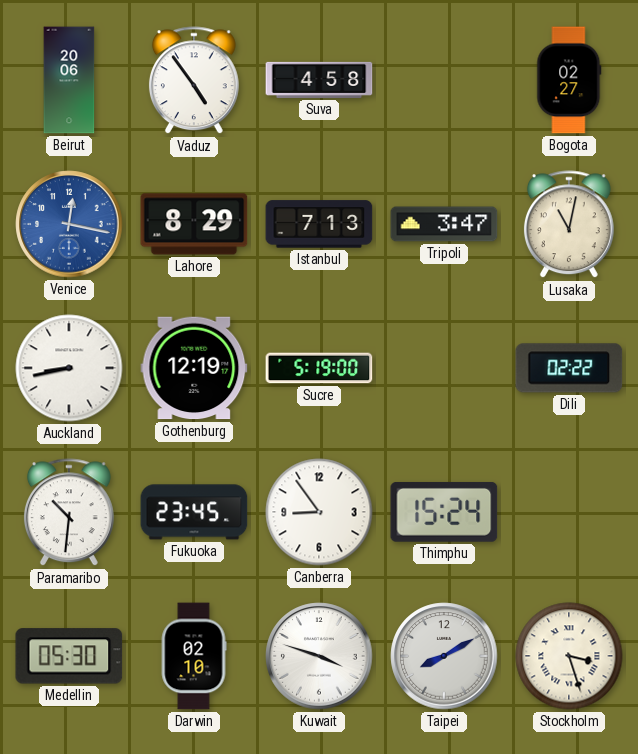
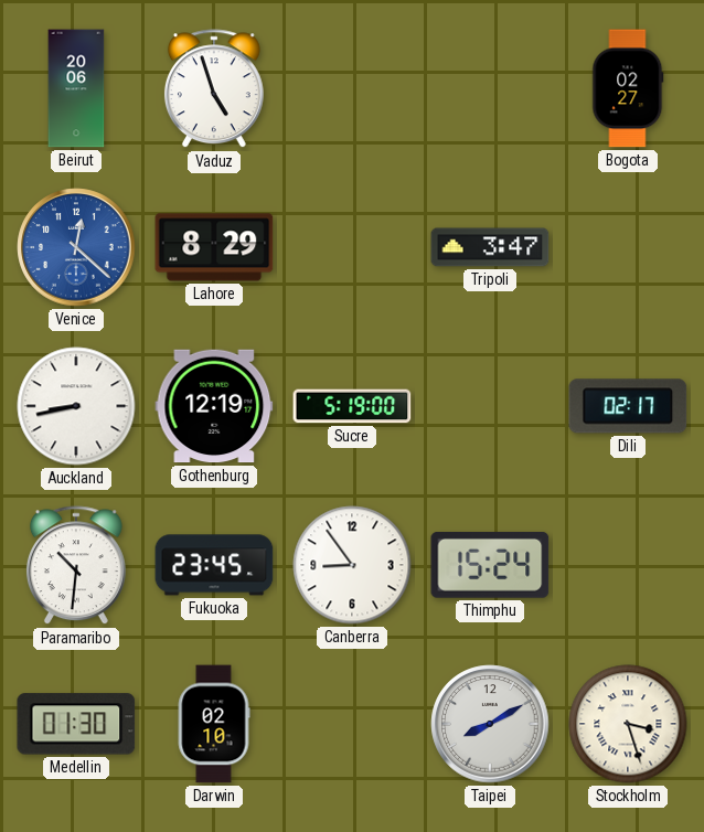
Vaduz: 4:54 -> 4:57
Suva: 4:58 -> none
Venice: 12:17 -> 12:22
Istanbul: 7:13 -> none
Lusaka: 11:02 -> none
Dili: 02:22 -> 02:17
Medellin: 05:30 -> 01:30
Kuwait: 3:48 -> none
